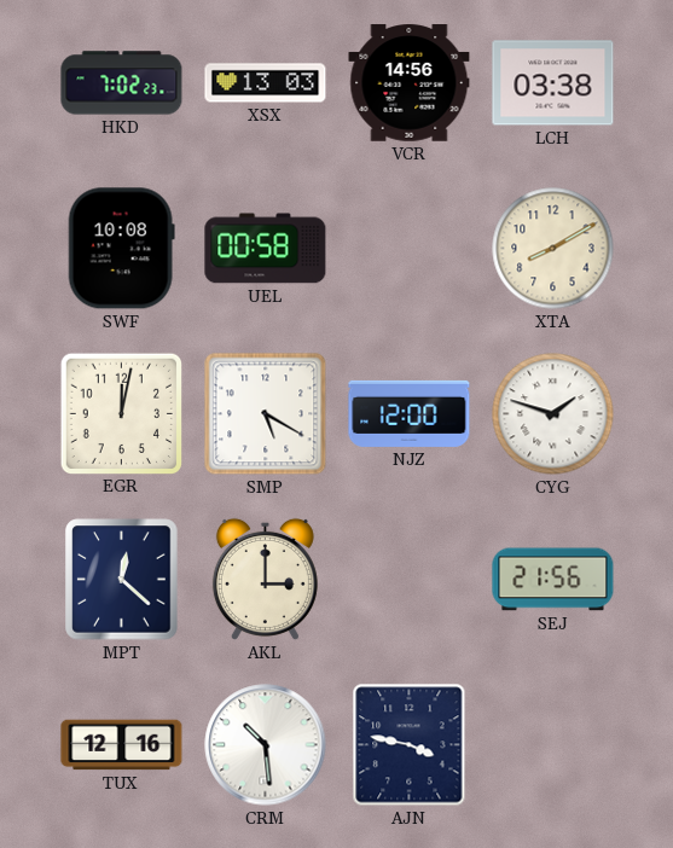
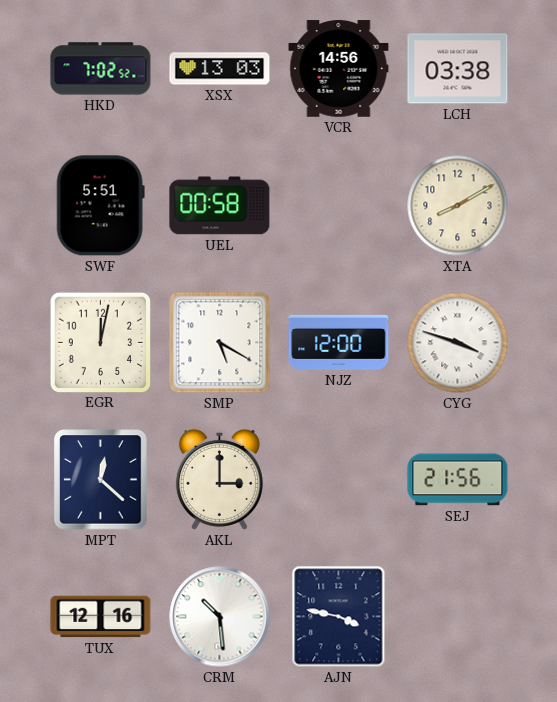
HKD: 7:02:23 -> 7:02:52
SWF: 10:08 -> 5:51
CYG: 1:48 -> 3:48
